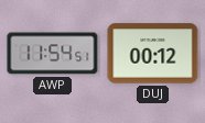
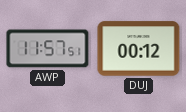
AWP: 11:54 -> 11:57
